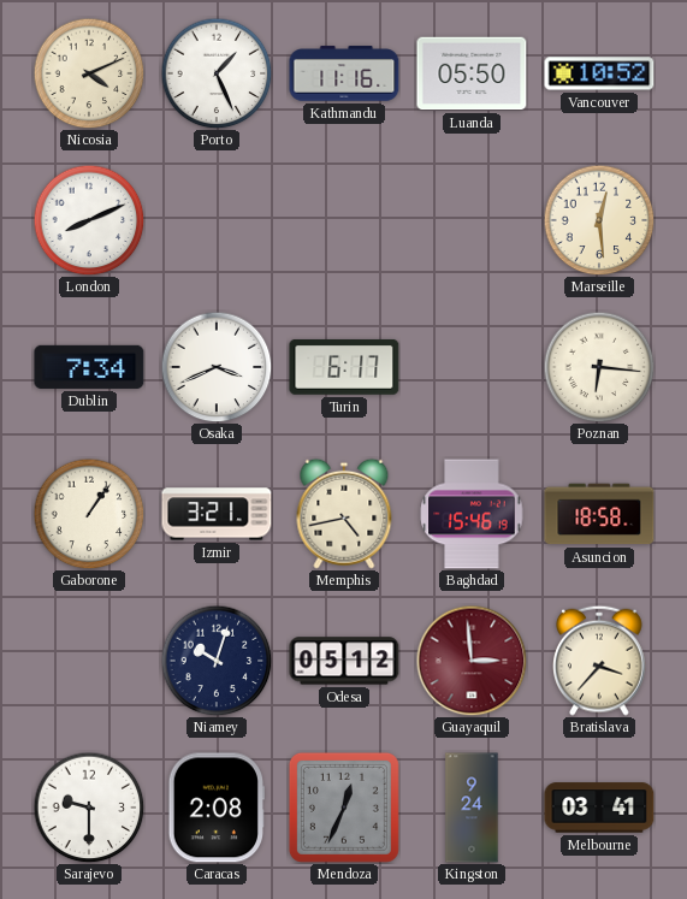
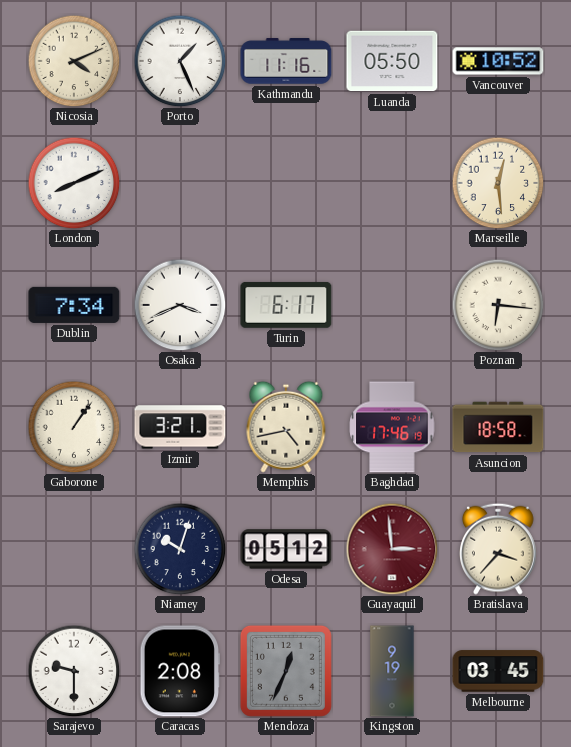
Baghdad: 15:46 -> 17:46
Kingston: 9:24 -> 9:19
Melbourne: 03:41 -> 03:45
